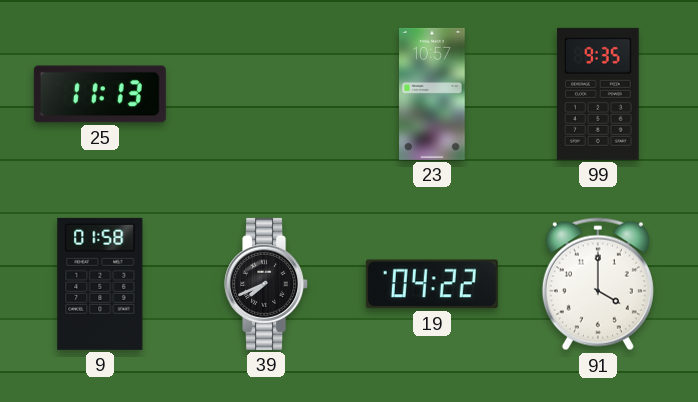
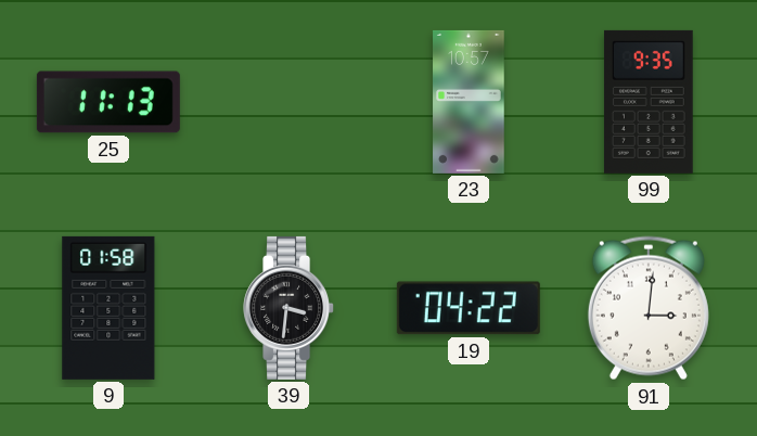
39: 7:41 -> 3:31
91: 4:00 -> 3:01
